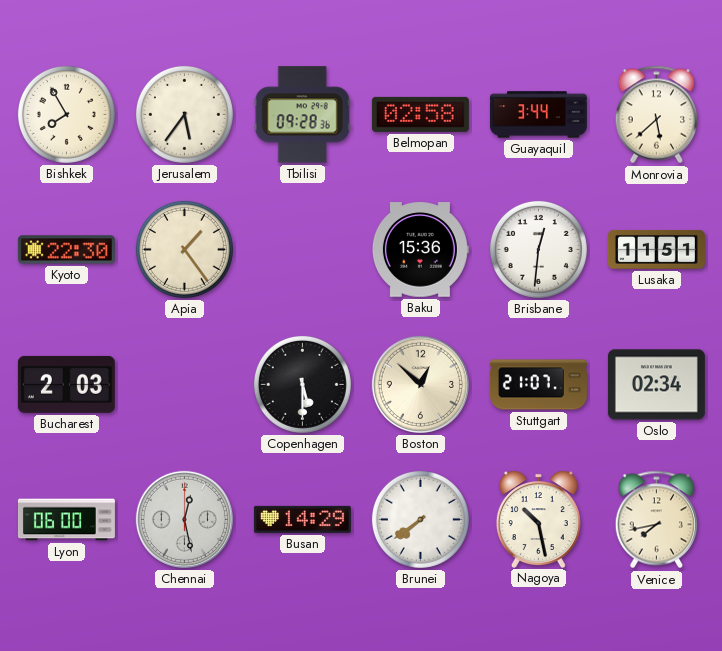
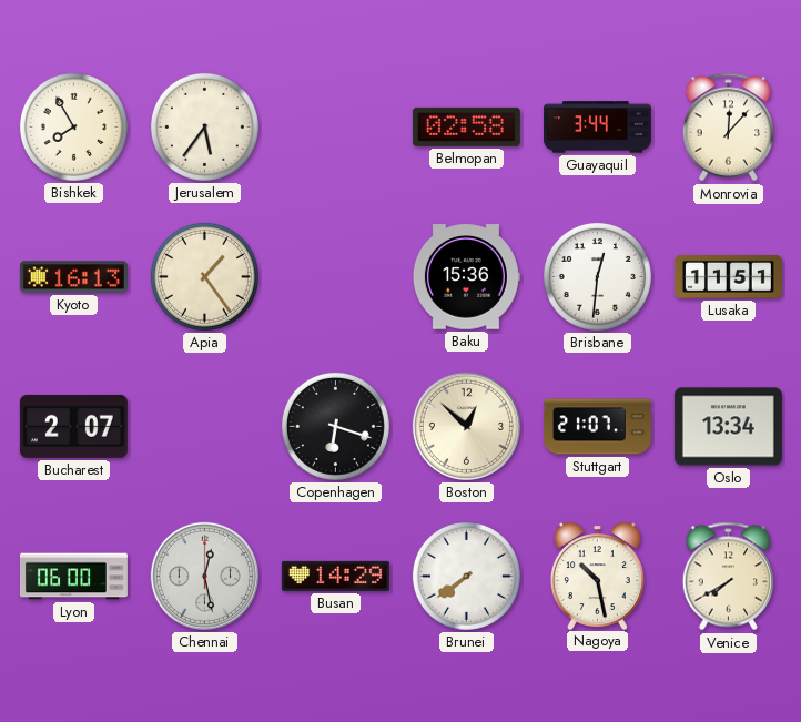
Tbilisi: 09:28 -> none
Monrovia: 5:38 -> 12:07
Kyoto: 22:30 -> 16:13
Bucharest: 2:03 -> 2:07
Copenhagen: 5:30 -> 6:18
Oslo: 02:34 -> 13:34
Venice: 7:43 -> 7:40
